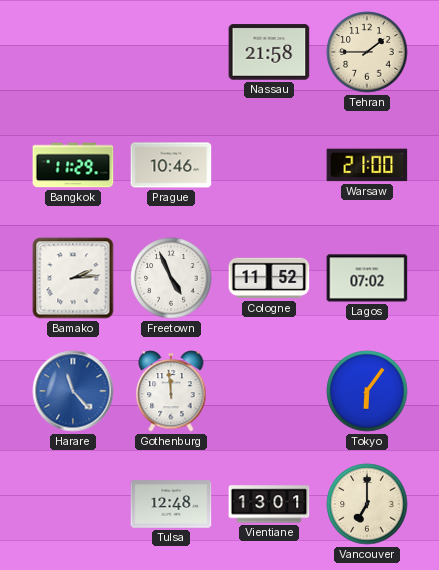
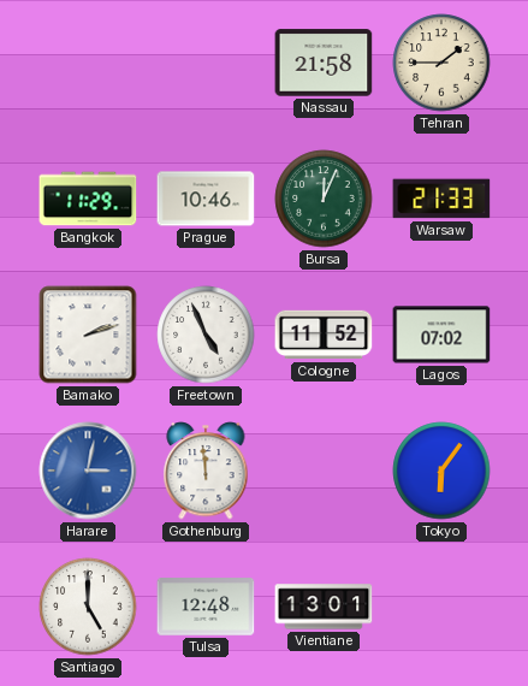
Bursa: none -> 12:04
Warsaw: 21:00 -> 21:33
Bamako: 2:14 -> 2:12
Harare: 11:23 -> 3:02
Santiago: none -> 5:00
Vancouver: 7:00 -> none
